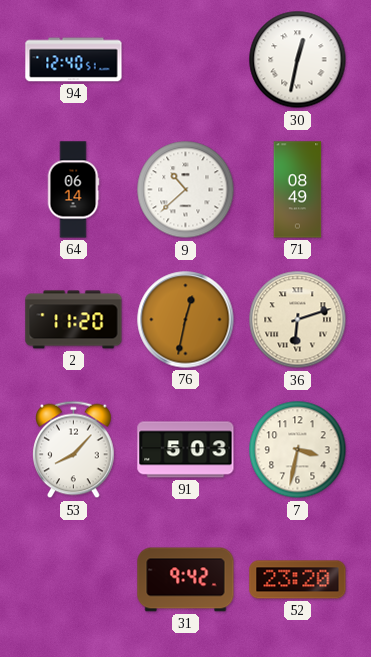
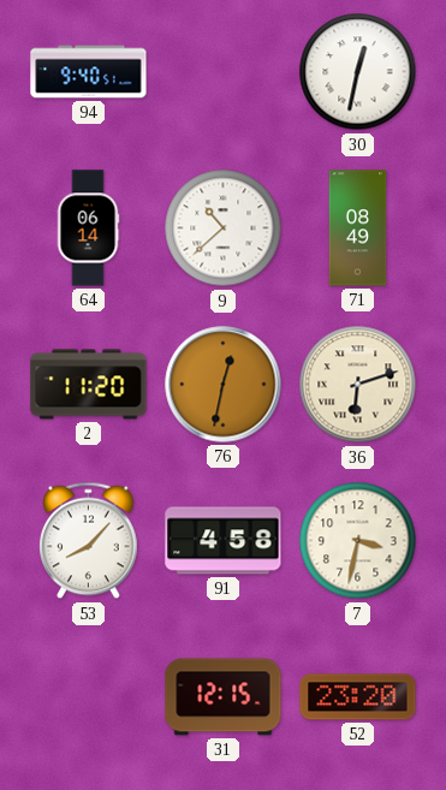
94: 12:40 -> 9:40
91: 5:03 -> 4:58
31: 9:42 -> 12:15
